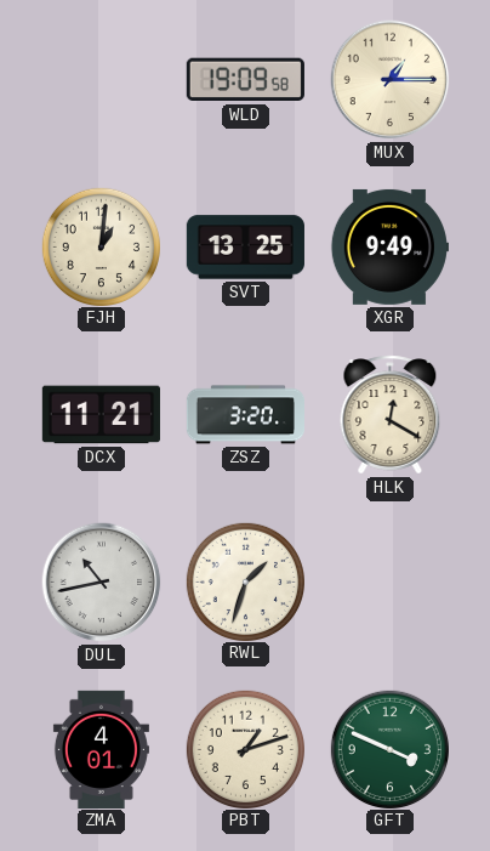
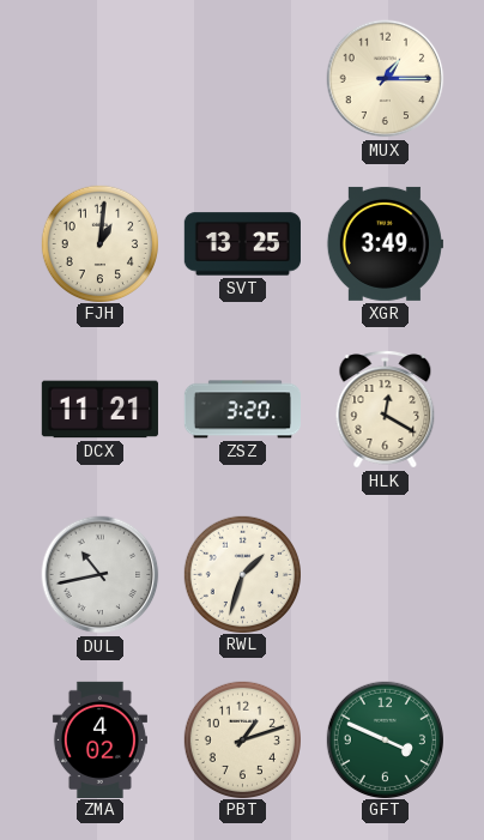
WLD: 19:09 -> none
XGR: 9:49 -> 3:49
ZMA: 4:01 -> 4:02
